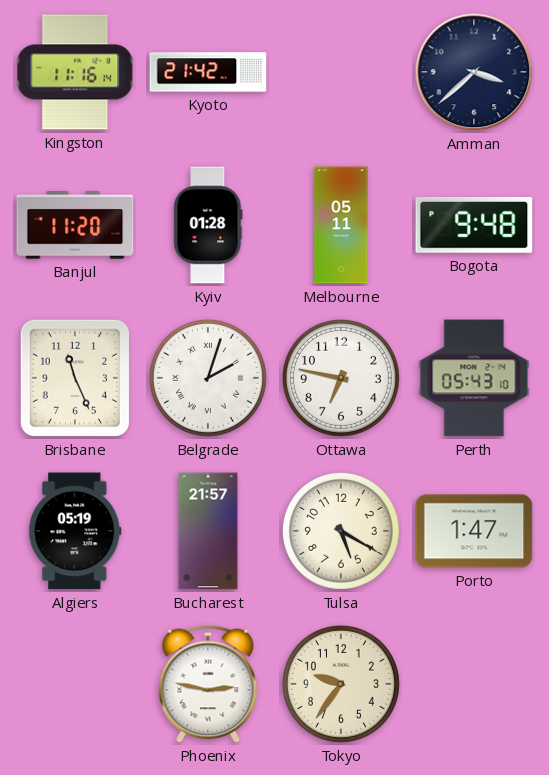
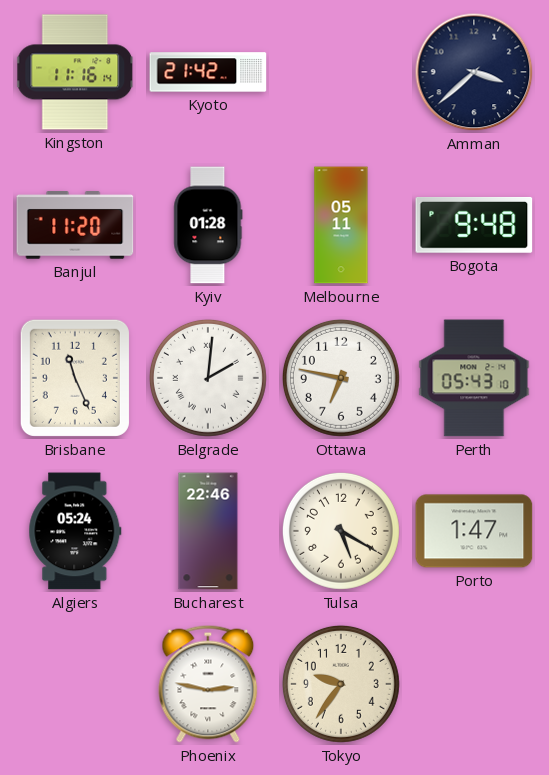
Belgrade: 2:03 -> 2:01
Algiers: 05:19 -> 05:24
Bucharest: 21:57 -> 22:46
